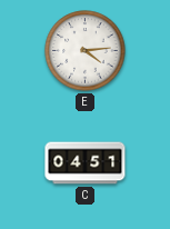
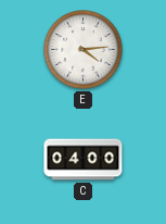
C: 04:51 -> 04:00
